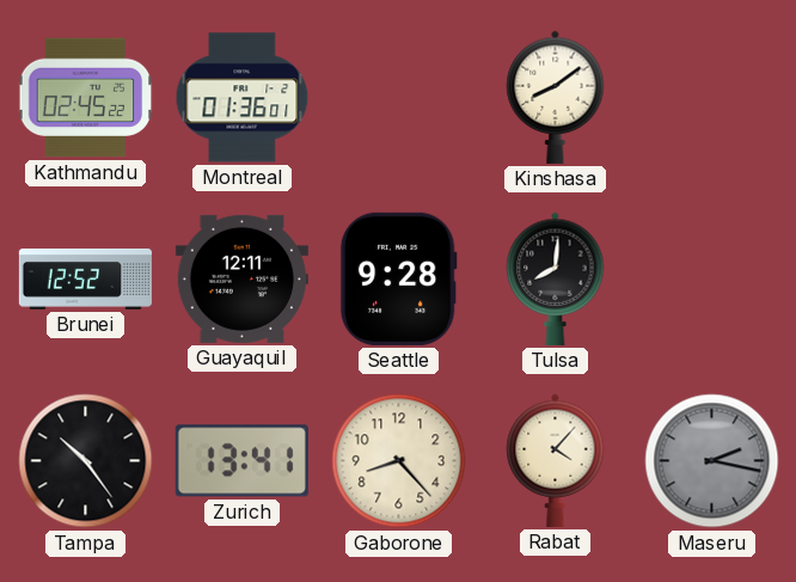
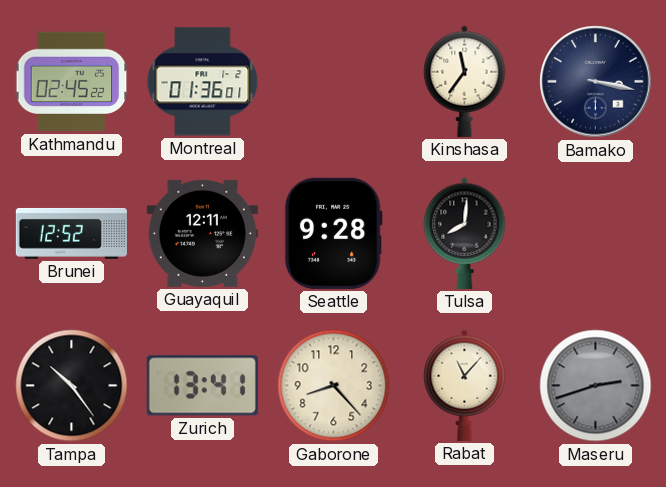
Kinshasa: 8:09 -> 11:36
Bamako: none -> 3:17
Rabat: 4:07 -> 11:07
Maseru: 2:17 -> 2:42
